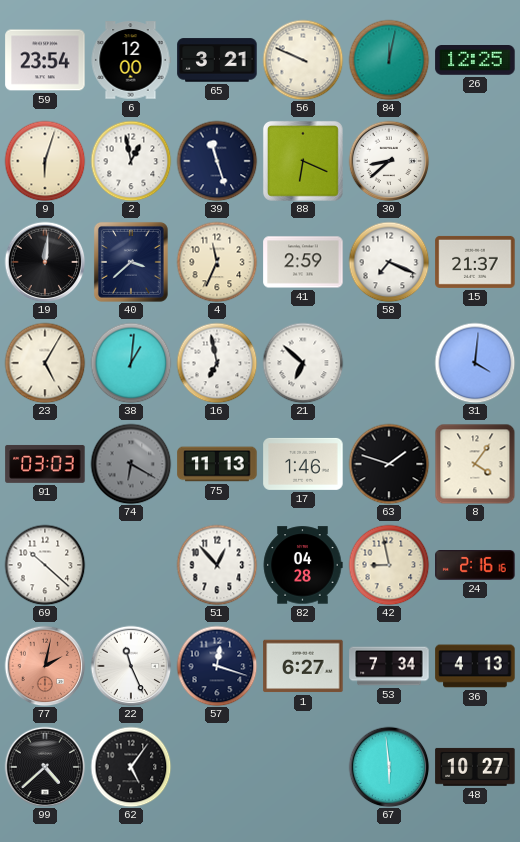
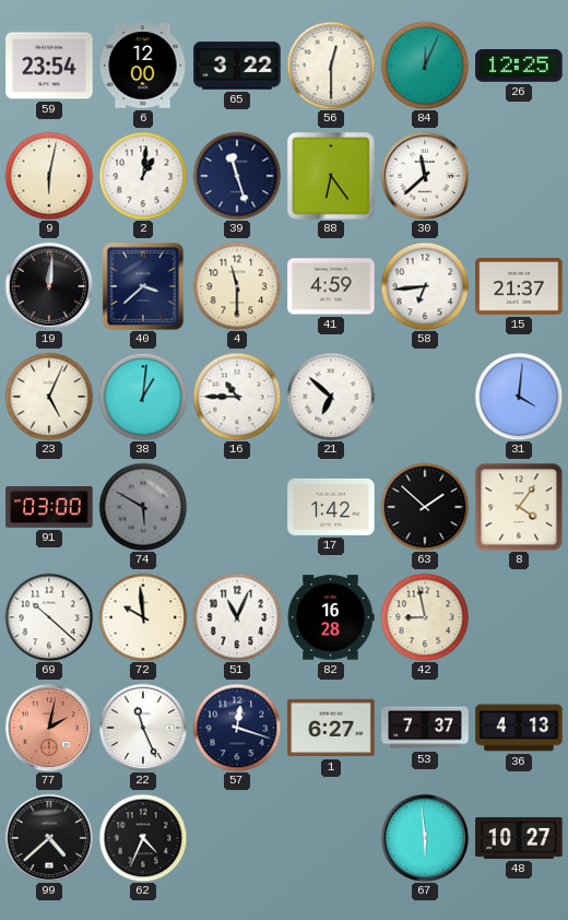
65: 3:21 -> 3:22
56: 9:49 -> 12:30
84: 12:02 -> 12:04
9: 6:03 -> 6:02
2: 12:58 -> 1:01
88: 6:19 -> 6:24
30: 8:38 -> 11:38
4: 11:34 -> 11:30
41: 2:59 -> 4:59
58: 7:19 -> 6:44
23: 5:05 -> 5:04
16: 6:58 -> 10:45
91: 03:03 -> 03:00
74: 6:20 -> 5:50
75: 11:13 -> none
17: 1:46 -> 1:42
63: 1:48 -> 1:52
72: none -> 9:59
51: 12:53 -> 11:04
82: 04:28 -> 16:28
24: 2:16 -> none
53: 7:34 -> 7:37
62: 5:06 -> 4:34
